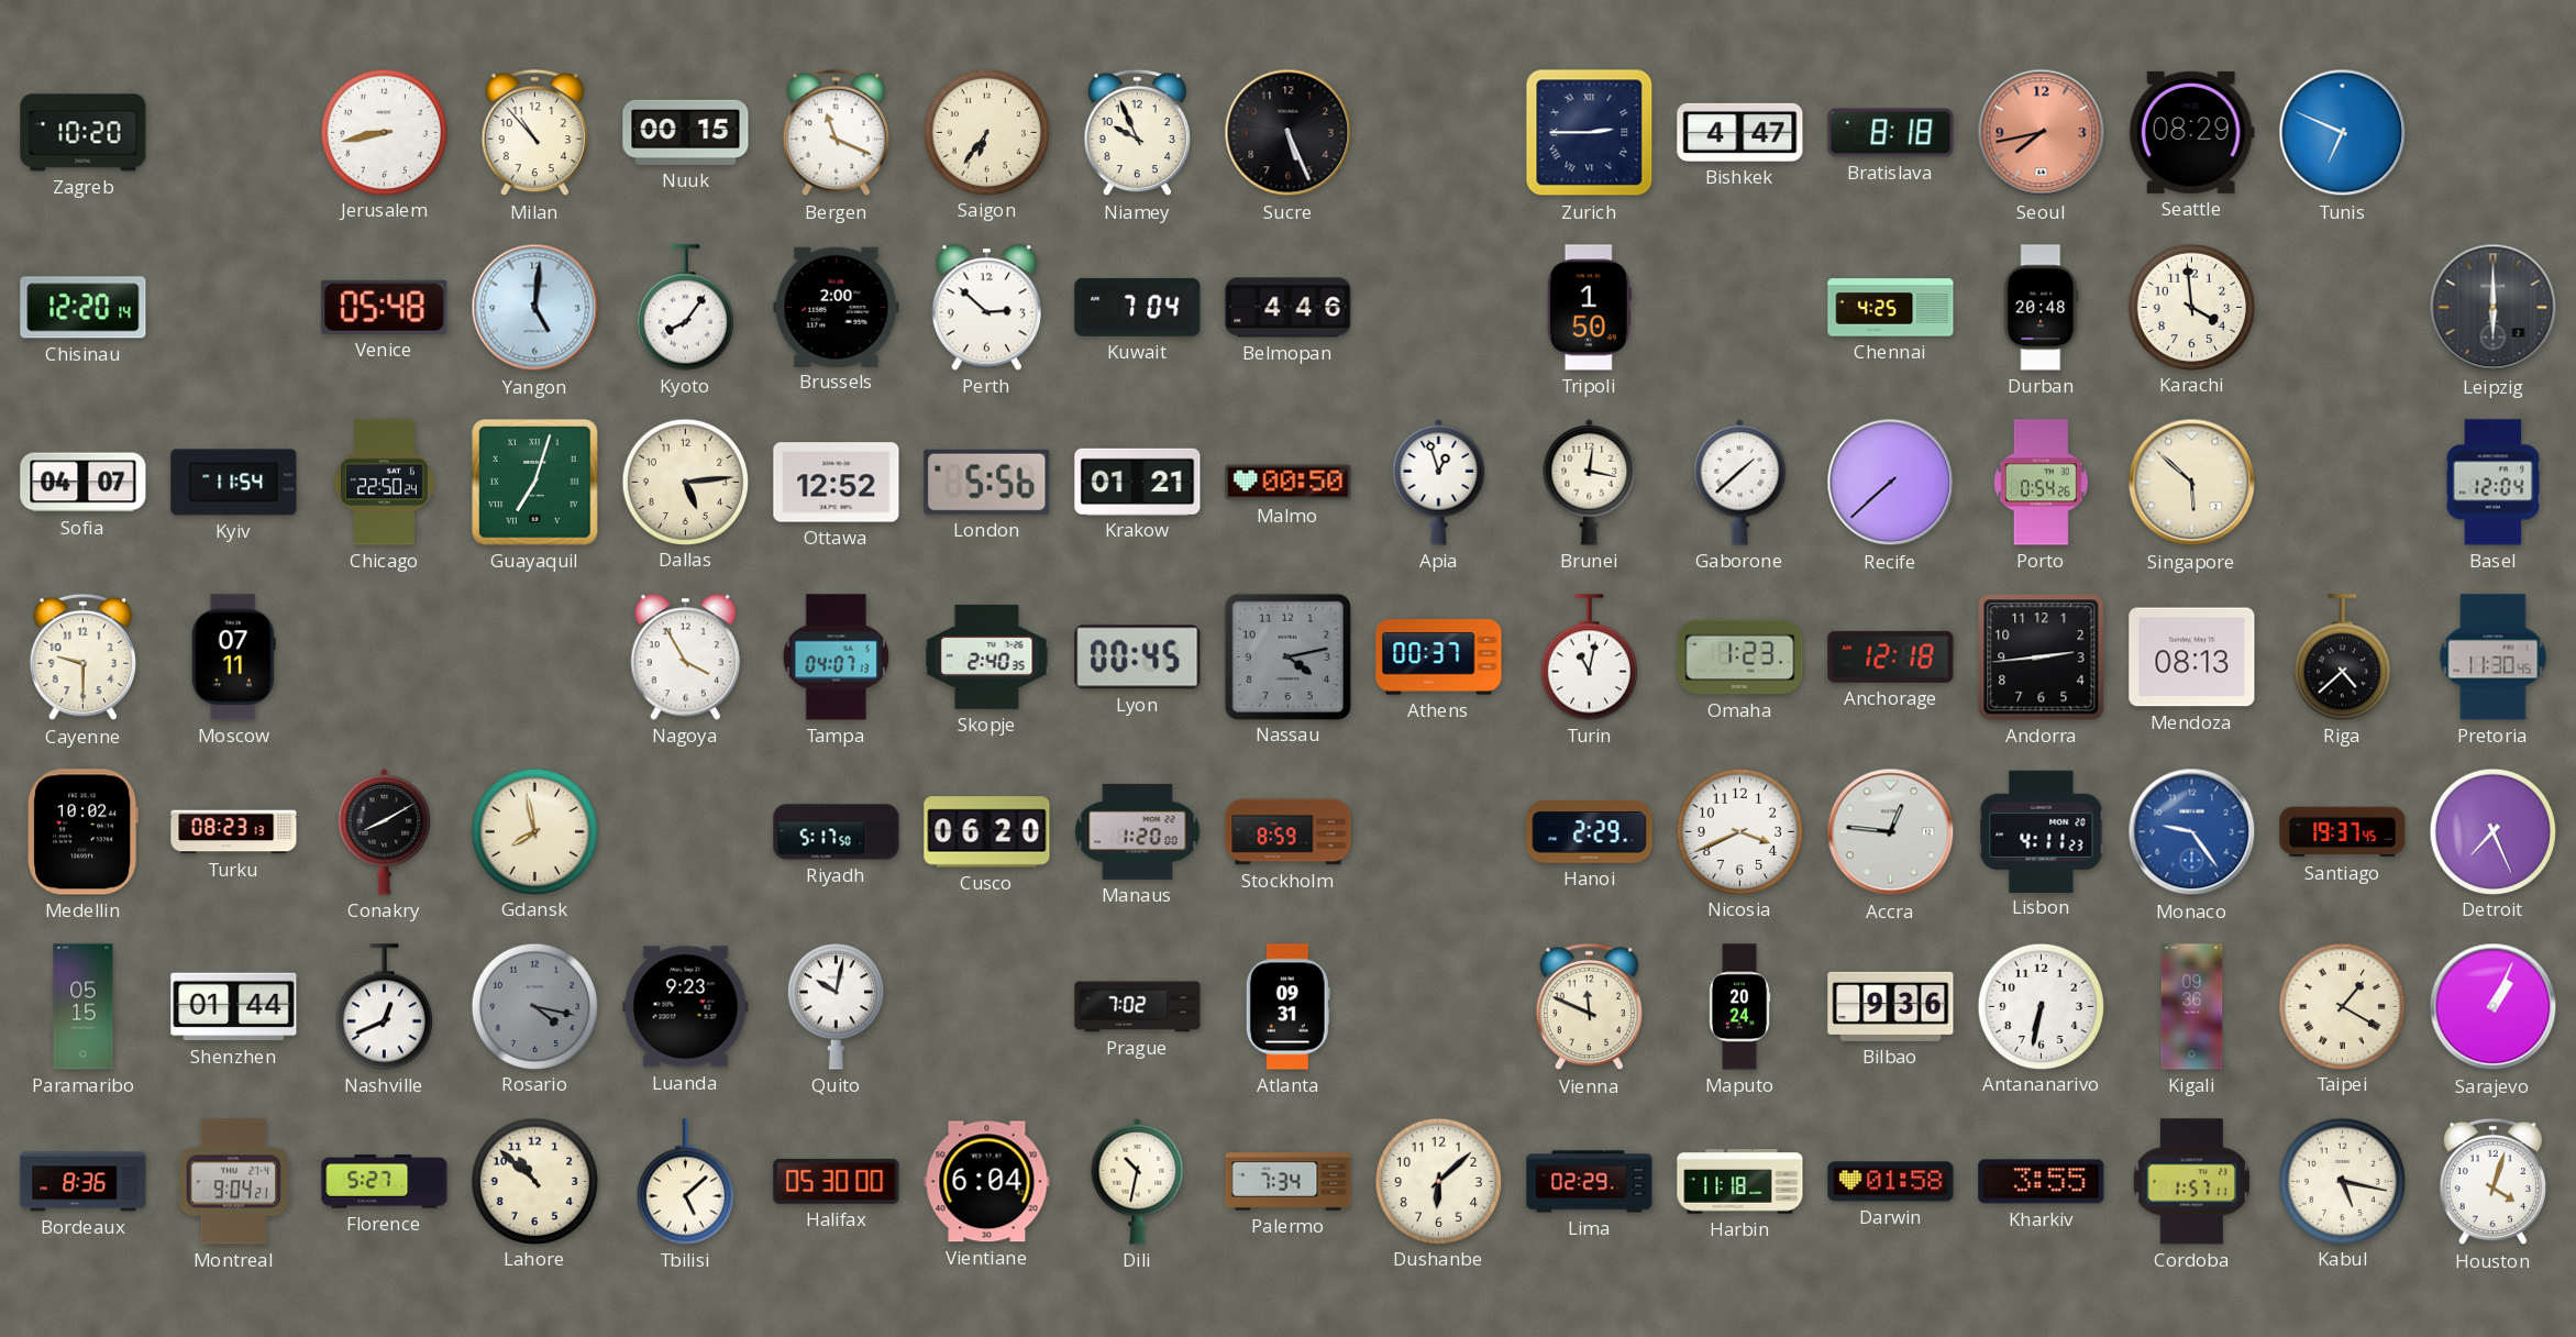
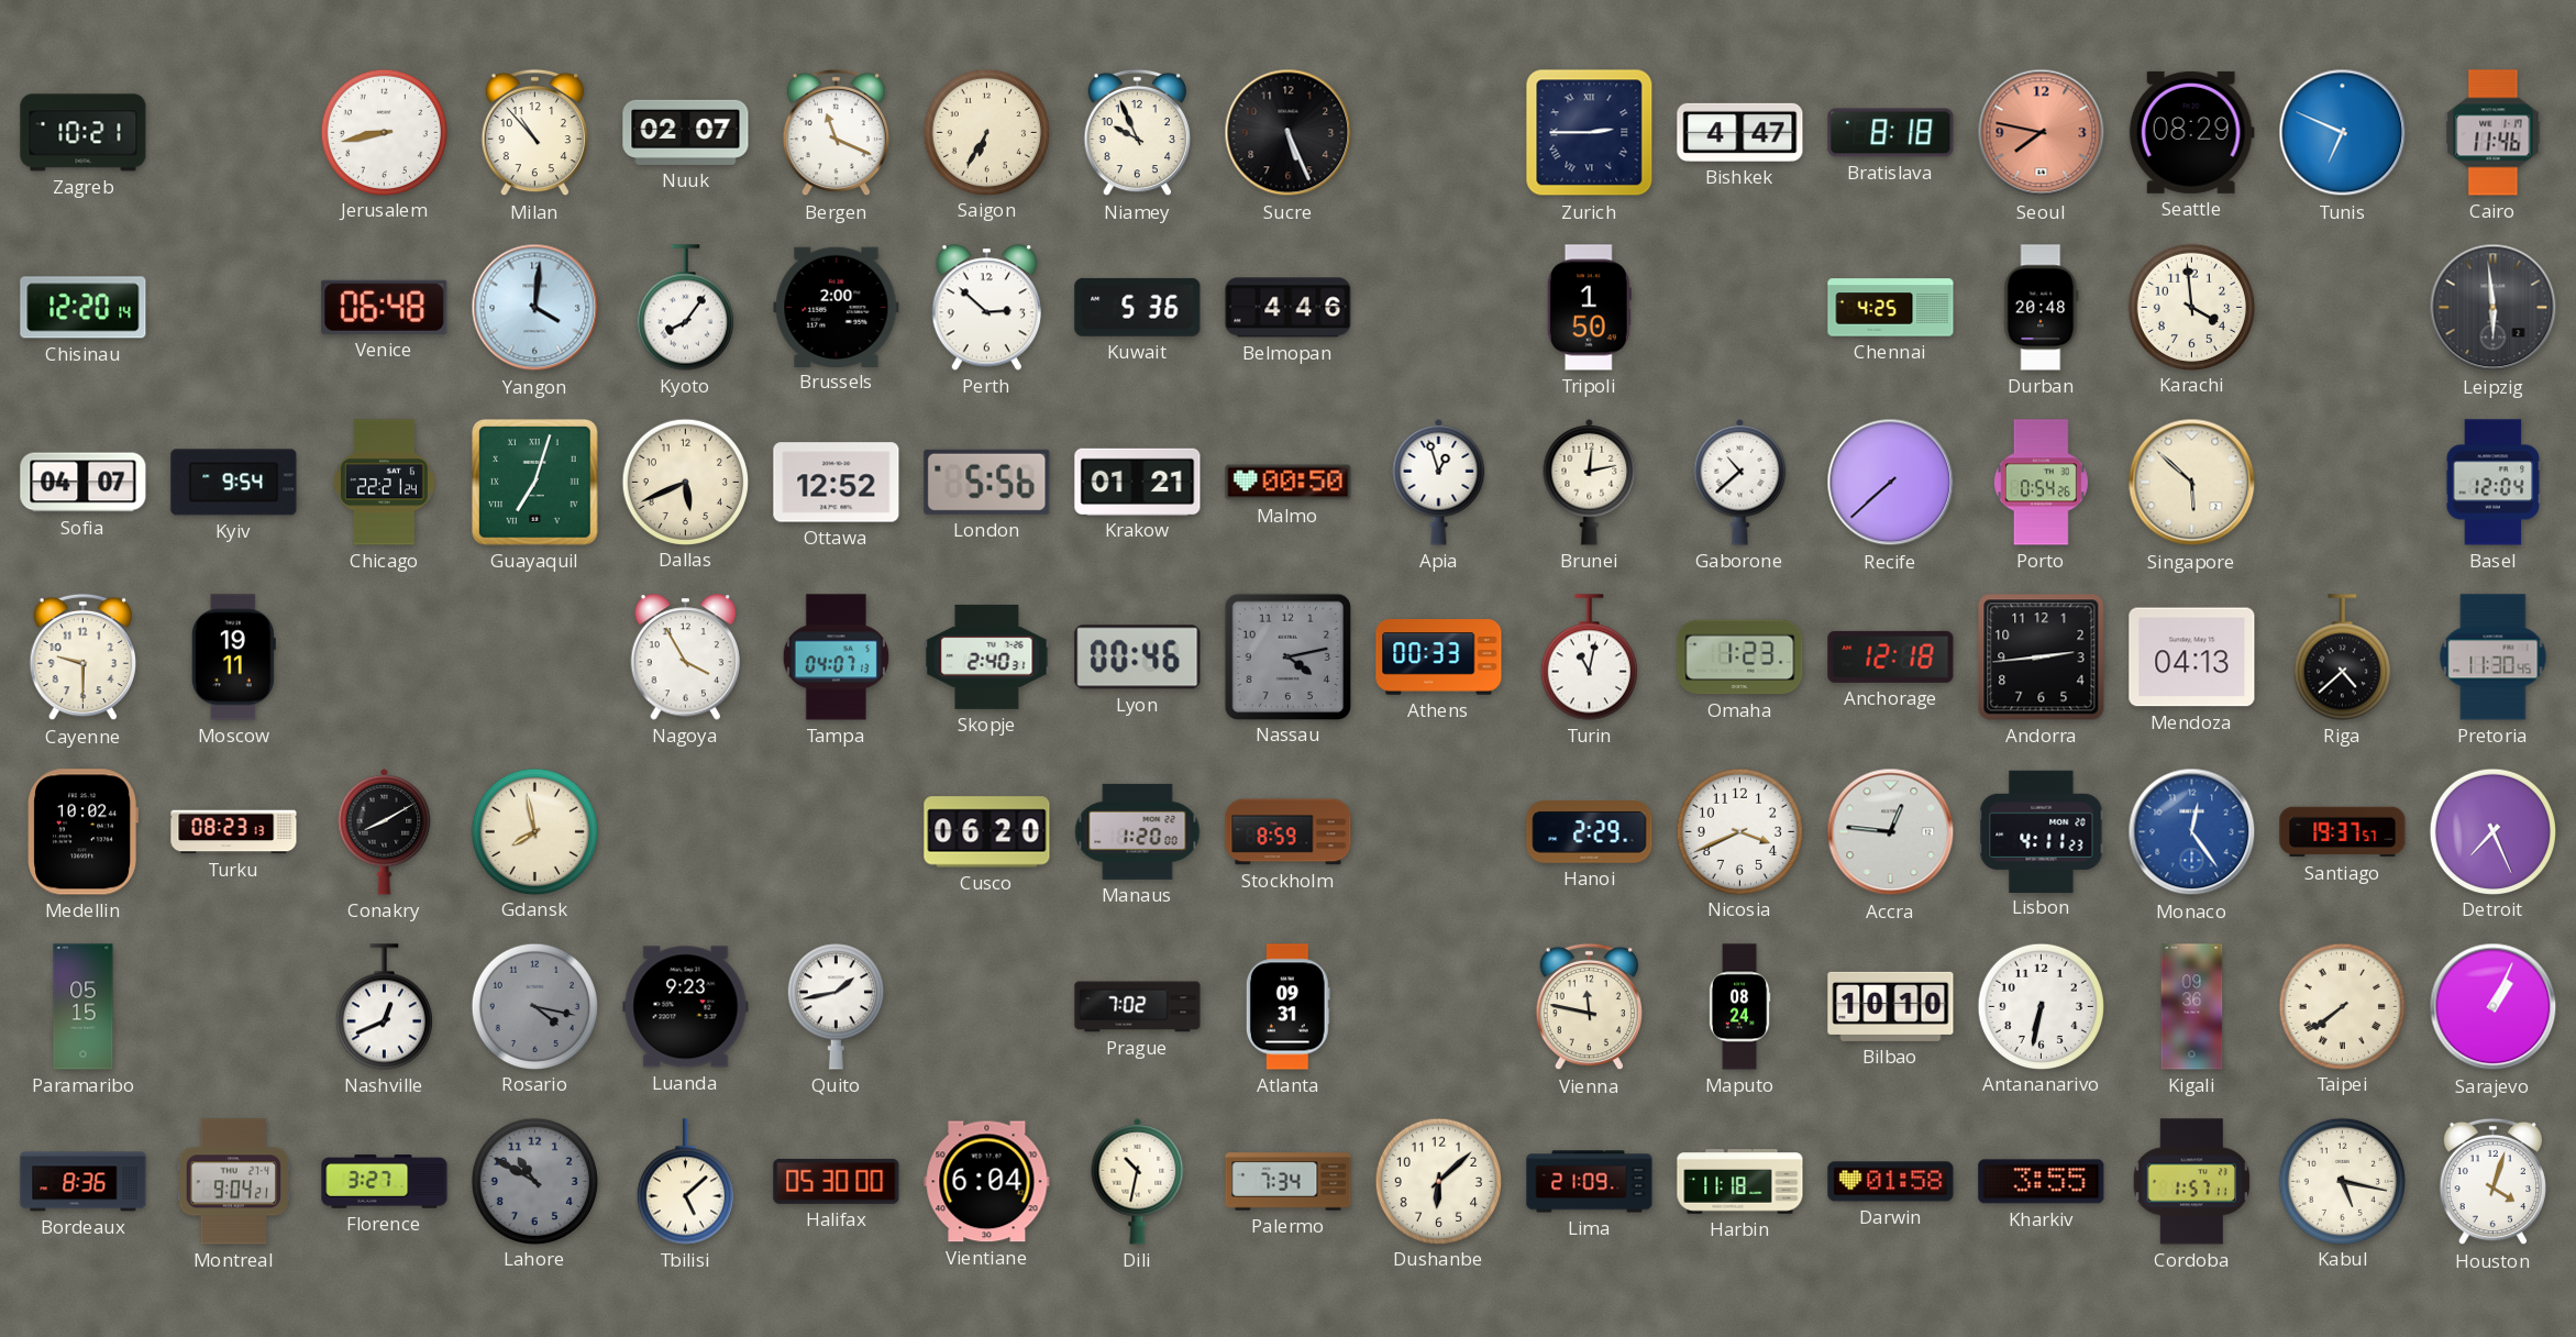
Zagreb: 10:20 -> 10:21
Nuuk: 00:15 -> 02:07
Saigon: 6:36 -> 6:35
Seoul: 7:43 -> 7:47
Cairo: none -> 11:46
Venice: 05:48 -> 06:48
Yangon: 5:01 -> 4:01
Kuwait: 7:04 -> 5:36
Leipzig: 6:00 -> 5:59
Kyiv: 11:54 -> 9:54
Chicago: 22:50 -> 22:21
Dallas: 5:14 -> 5:41
Brunei: 12:17 -> 12:13
Gaborone: 1:38 -> 10:38
Moscow: 07:11 -> 19:11
Skopje: 2:40:35 -> 2:40:31
Lyon: 00:45 -> 00:46
Athens: 00:37 -> 00:33
Mendoza: 08:13 -> 04:13
Riyadh: 5:17 -> none
Monaco: 9:24 -> 12:24
Santiago: 19:37:45 -> 19:37:57
Shenzhen: 01:44 -> none
Quito: 10:02 -> 1:43
Vienna: 11:49 -> 11:47
Maputo: 20:24 -> 08:24
Bilbao: 9:36 -> 10:10
Taipei: 1:20 -> 7:39
Florence: 5:27 -> 3:27
Lahore: 10:52 -> 10:50
Lahore dial: cream -> grey
Lima: 02:29 -> 21:09
